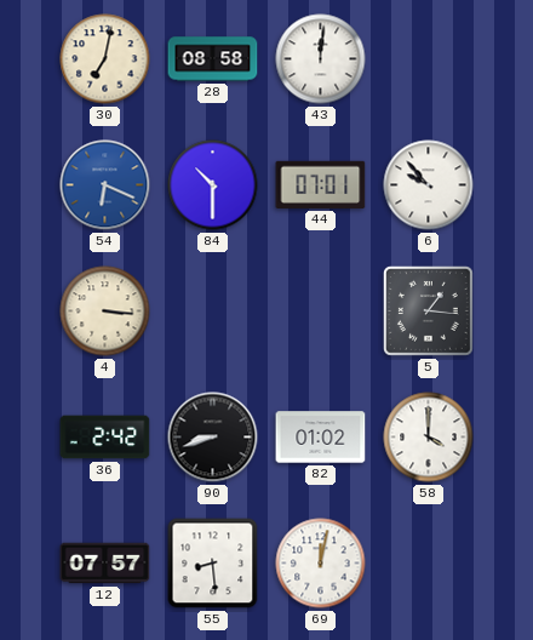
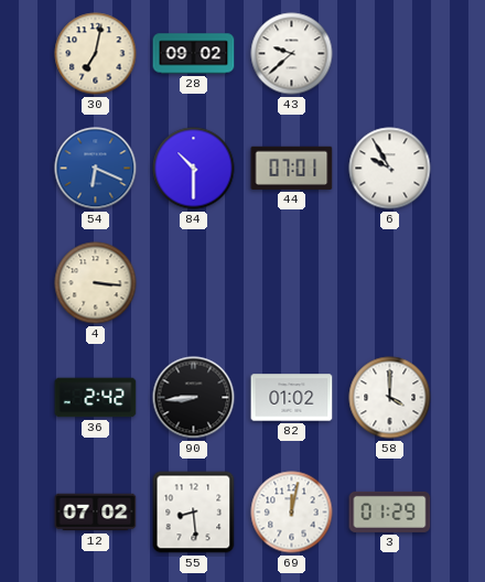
28: 08:58 -> 09:02
43: 12:01 -> 9:38
6: 9:53 -> 9:55
5: 1:16 -> none
90: 8:42 -> 8:44
12: 07:57 -> 07:02
3: none -> 01:29
